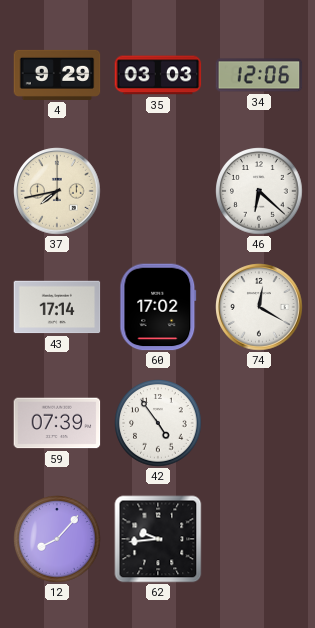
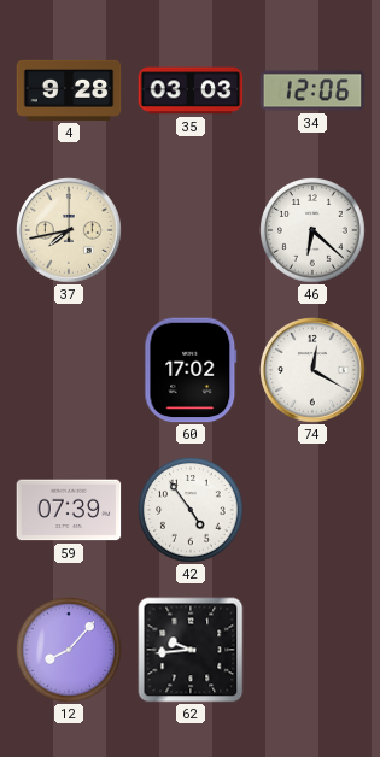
4: 9:29 -> 9:28
43: 17:14 -> none
